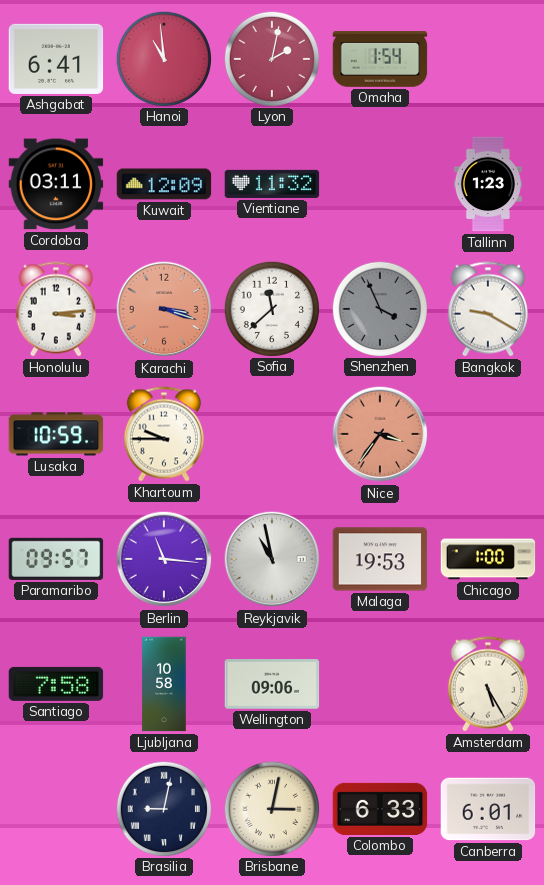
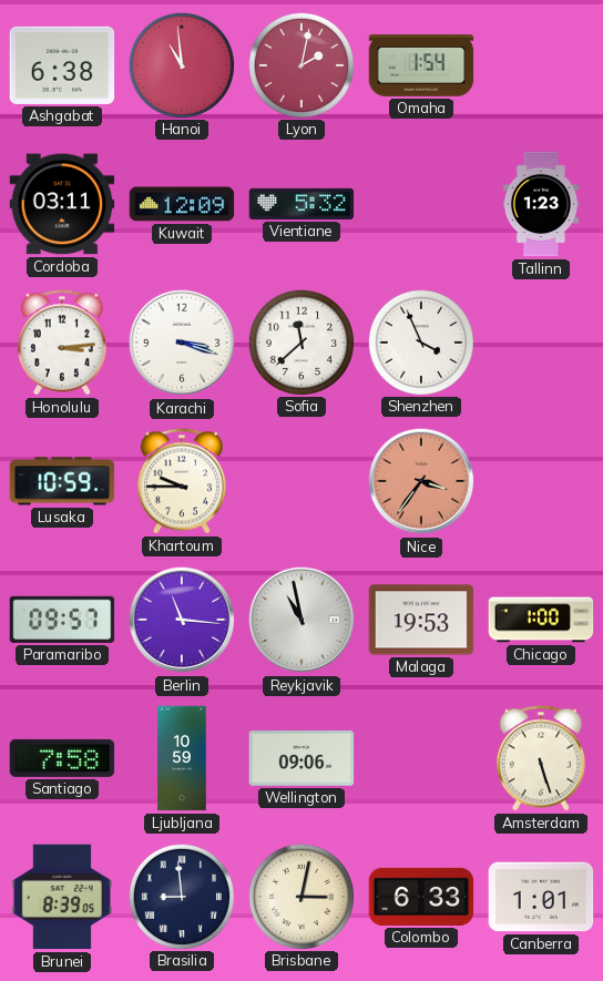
Ashgabat: 6:41 -> 6:38
Vientiane: 11:32 -> 5:32
Karachi dial: salmon -> white
Shenzhen dial: grey -> white
Bangkok: 9:20 -> none
Ljubljana: 10:58 -> 10:59
Amsterdam: 5:25 -> 5:27
Brunei: none -> 8:39
Brasilia: 9:02 -> 8:59
Canberra: 6:01 -> 1:01
